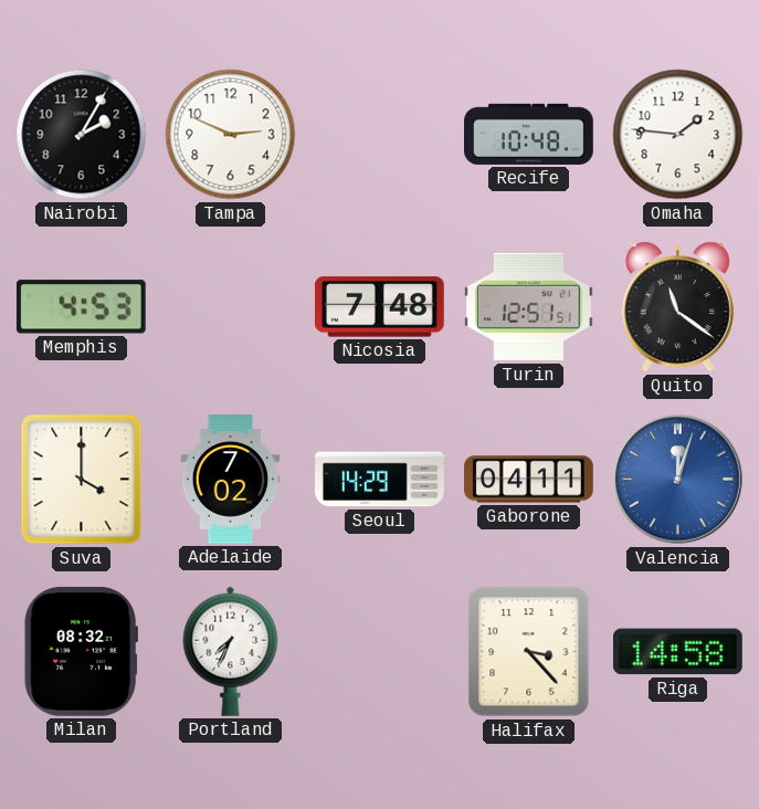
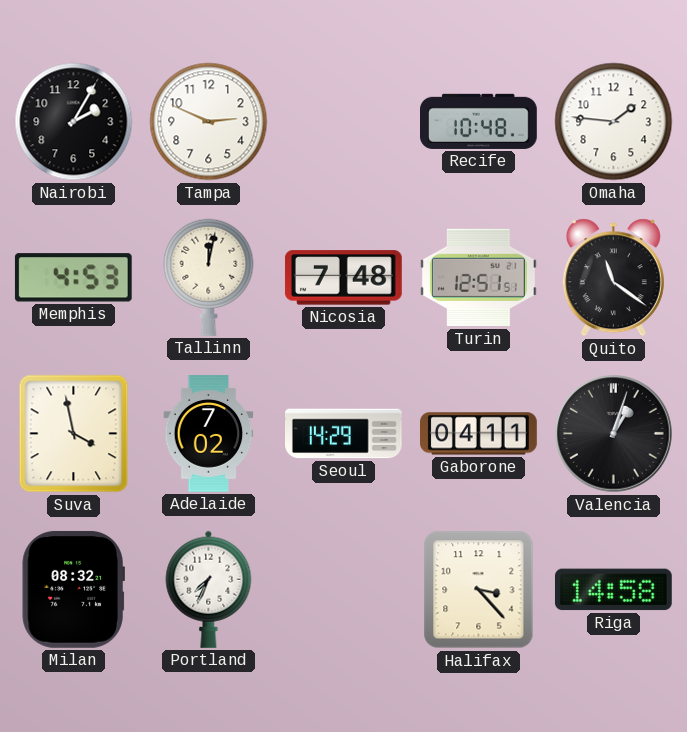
Tallinn: none -> 12:02
Suva: 4:00 -> 3:58
Valencia: 12:03 -> 1:03
Valencia dial: blue -> black
